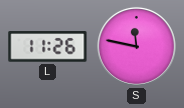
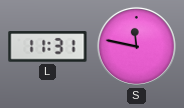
L: 11:26 -> 11:31
